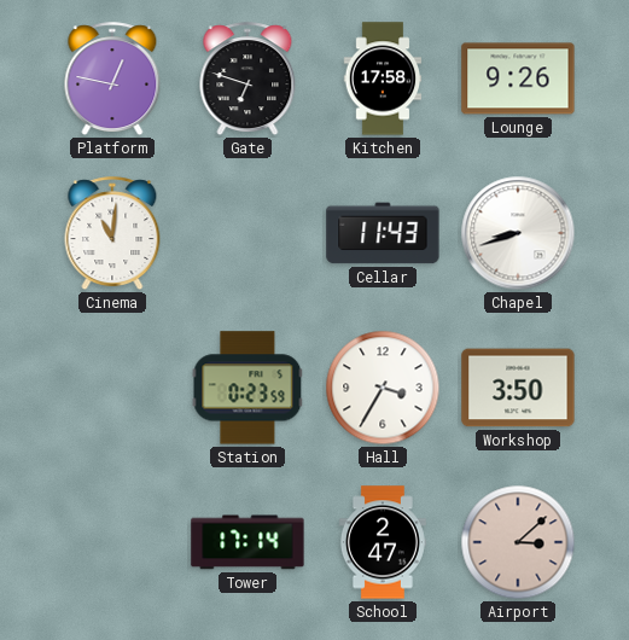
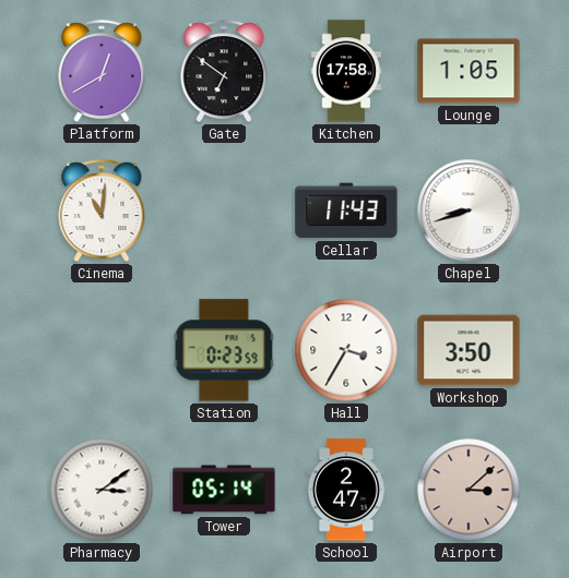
Platform: 12:47 -> 12:40
Gate: 6:48 -> 6:51
Lounge: 9:26 -> 1:05
Pharmacy: none -> 3:09
Tower: 17:14 -> 05:14
